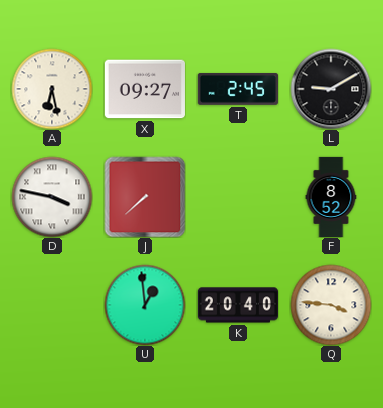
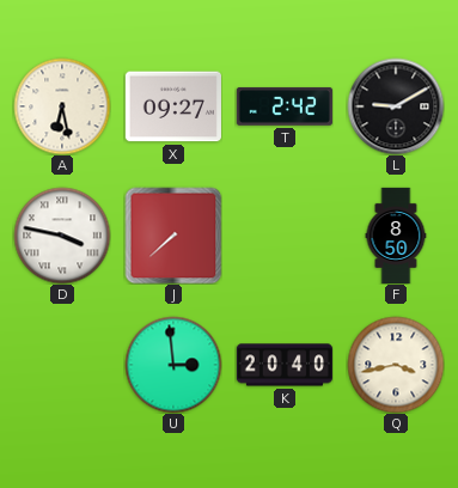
T: 2:45 -> 2:42
F: 8:52 -> 8:50
U: 12:59 -> 2:59
Q: 3:46 -> 3:43
